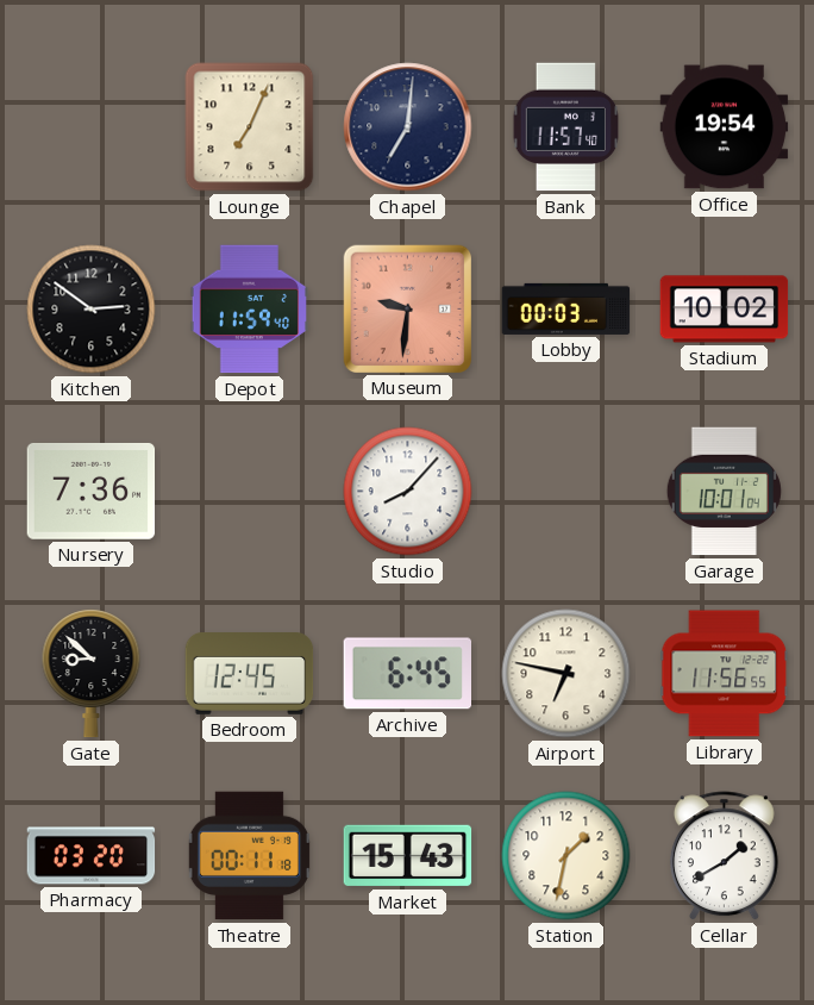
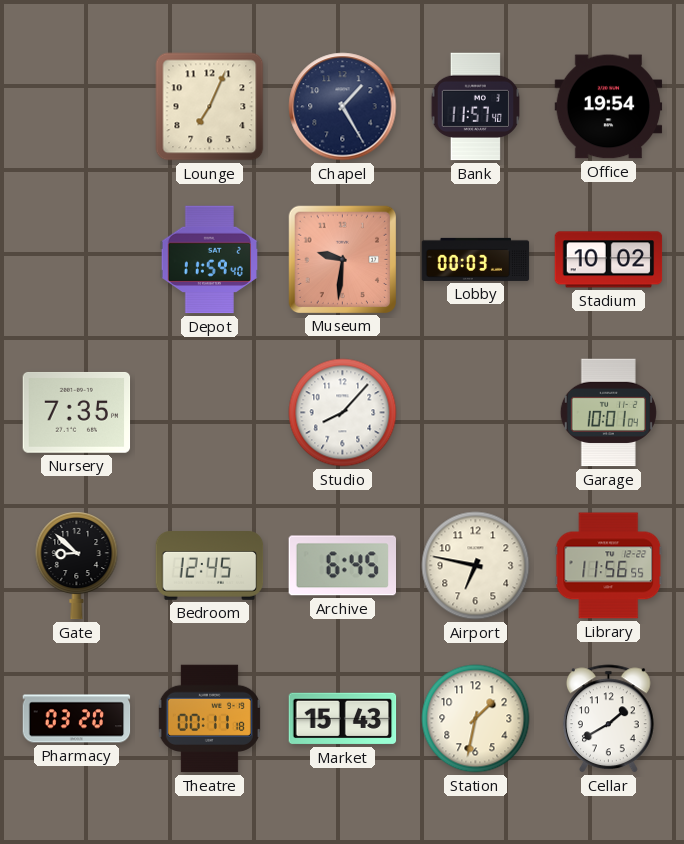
Chapel: 7:01 -> 1:25
Kitchen: 2:51 -> none
Nursery: 7:36 -> 7:35
